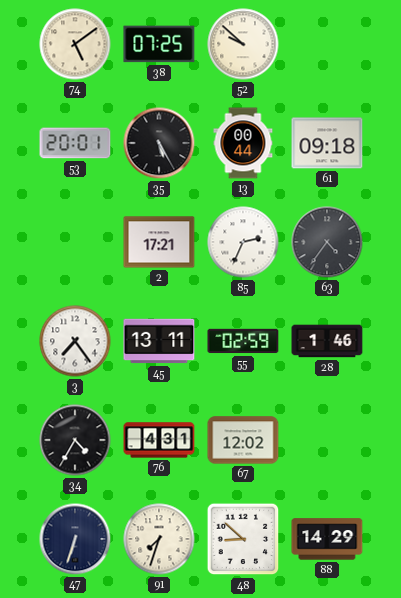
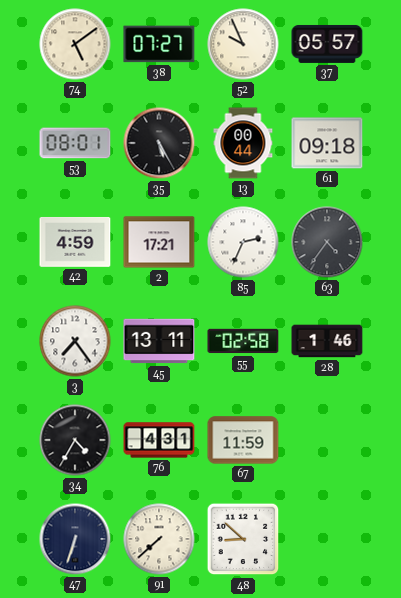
38: 07:25 -> 07:27
52: 9:52 -> 9:56
37: none -> 05:57
53: 20:01 -> 08:01
42: none -> 4:59
55: 02:59 -> 02:58
67: 12:02 -> 11:59
91: 7:33 -> 7:38
88: 14:29 -> none
